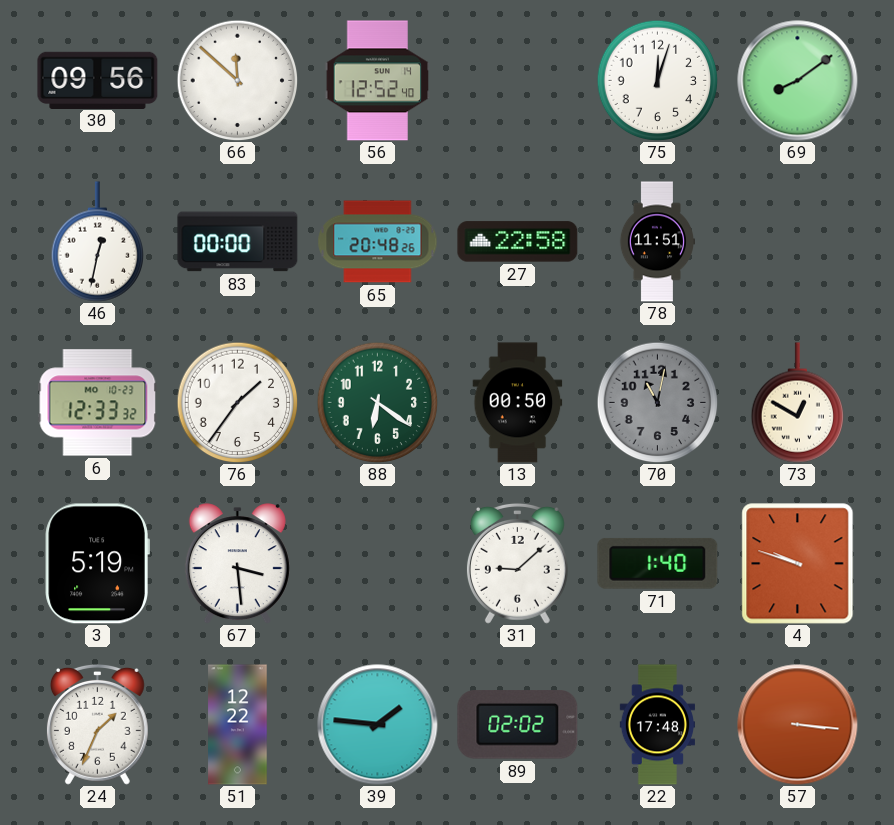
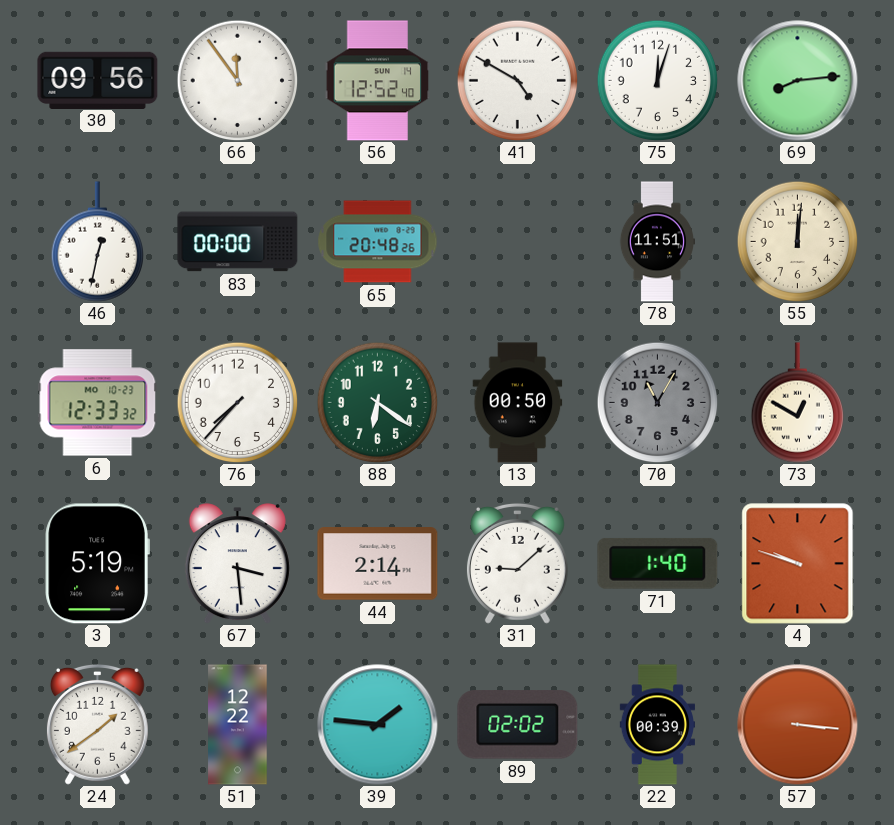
66: 11:52 -> 11:54
41: none -> 4:50
69: 8:09 -> 8:14
27: 22:58 -> none
55: none -> 12:01
76: 1:36 -> 7:37
70: 11:02 -> 11:05
44: none -> 2:14
24: 1:34 -> 1:39
22: 17:48 -> 00:39
